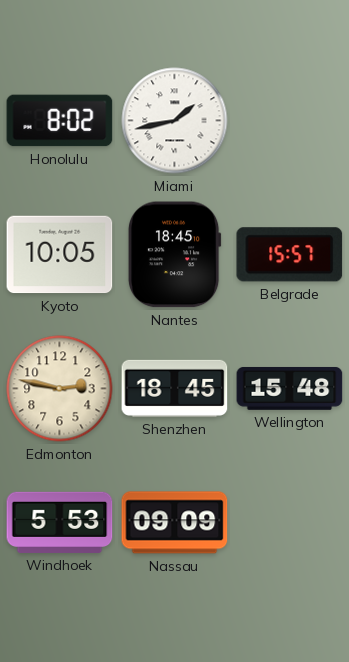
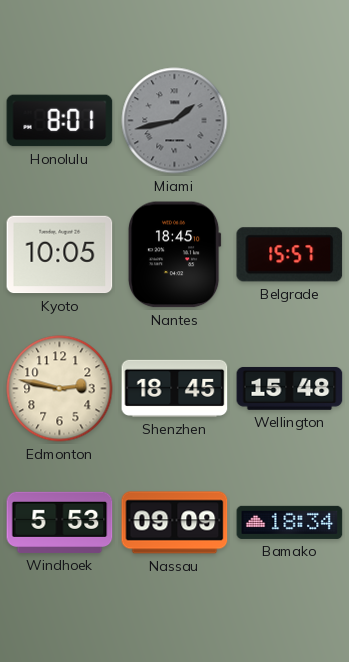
Honolulu: 8:02 -> 8:01
Miami dial: white -> grey
Bamako: none -> 18:34
